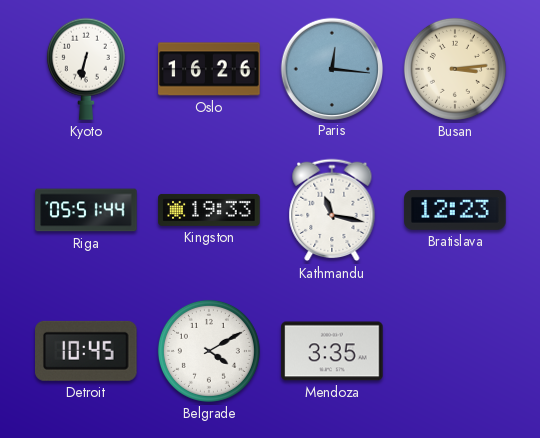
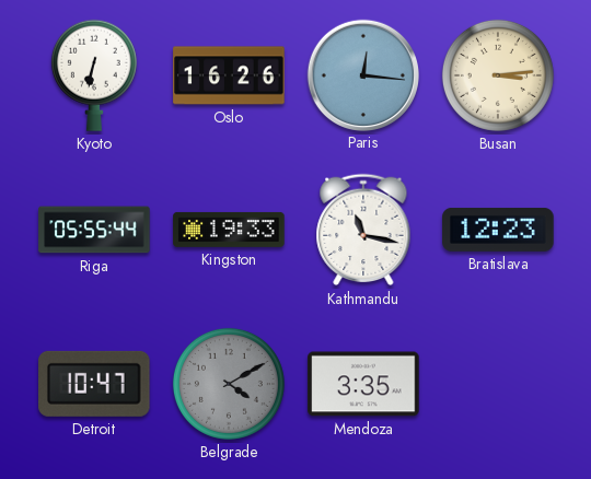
Riga: 05:51 -> 05:55
Detroit: 10:45 -> 10:47
Belgrade dial: white -> grey
